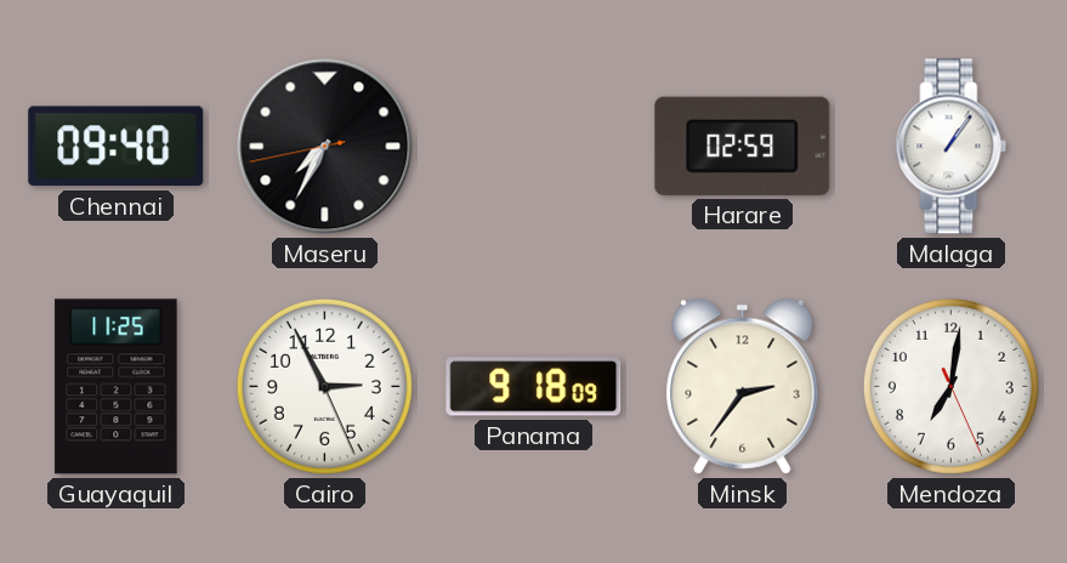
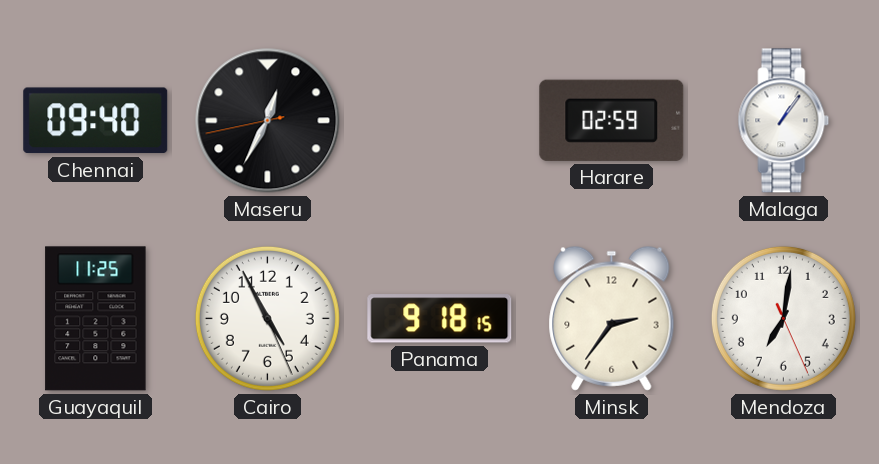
Maseru: 7:34 -> 12:34
Cairo: 2:55 -> 4:55
Panama: 9:18:09 -> 9:18:15
